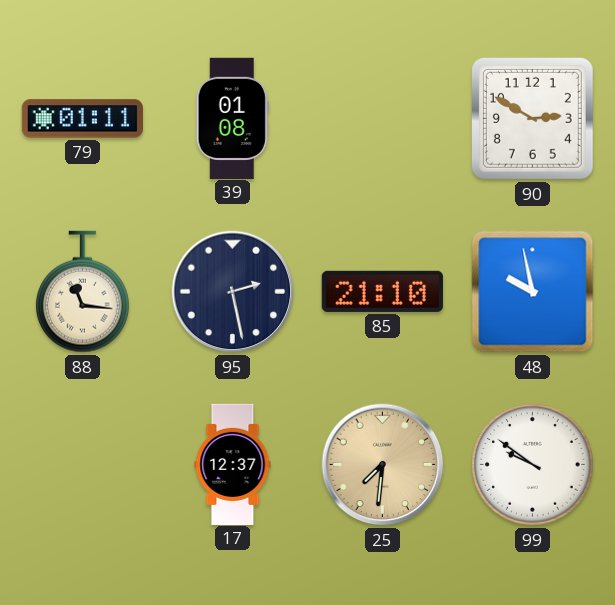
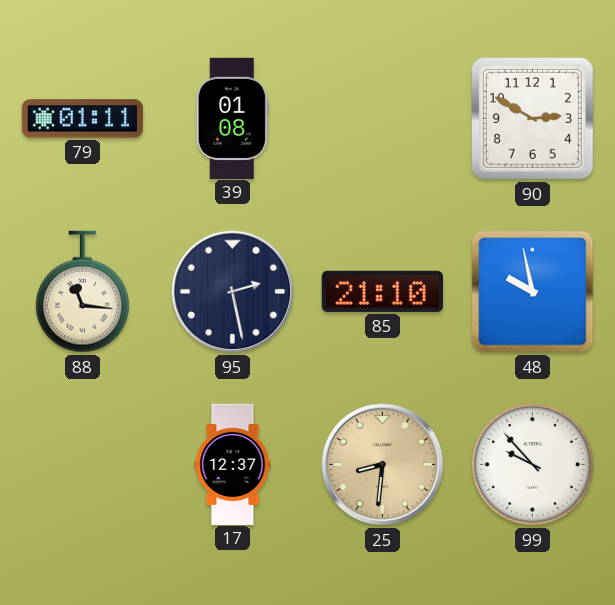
25: 7:31 -> 8:31
99: 9:51 -> 9:53
